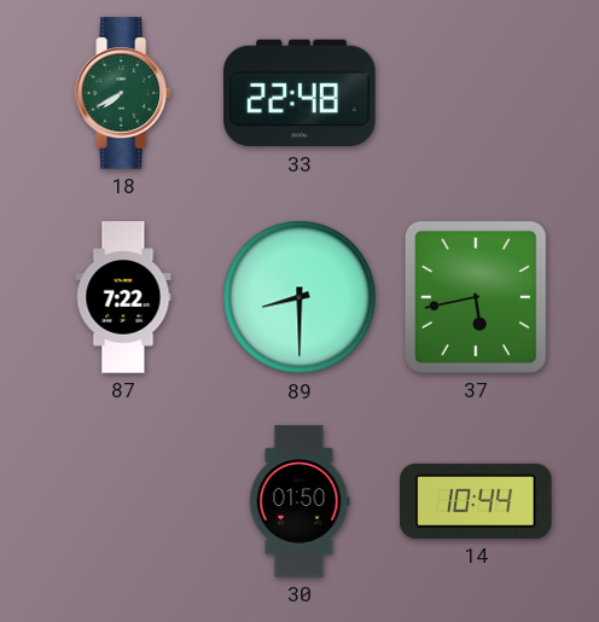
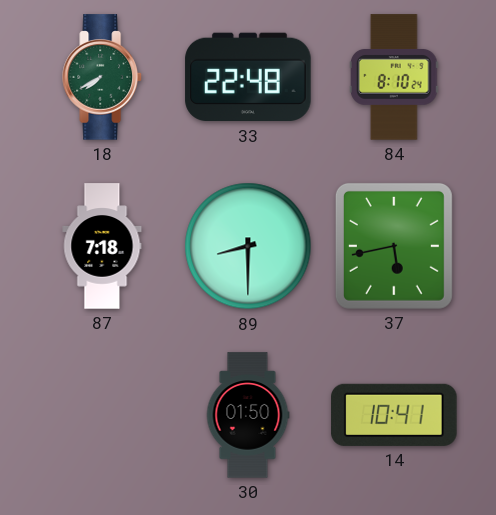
84: none -> 8:10
87: 7:22 -> 7:18
14: 10:44 -> 10:41
